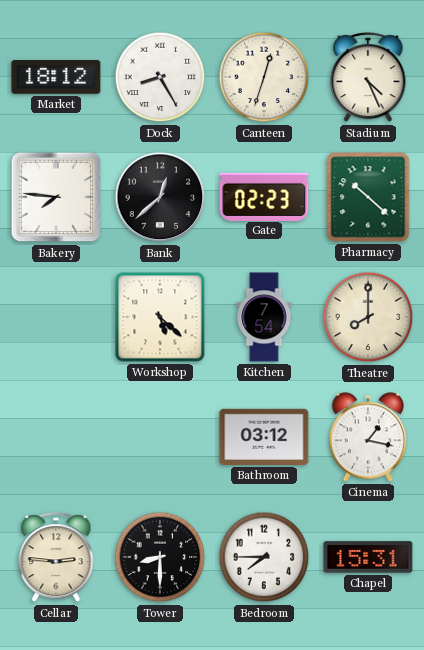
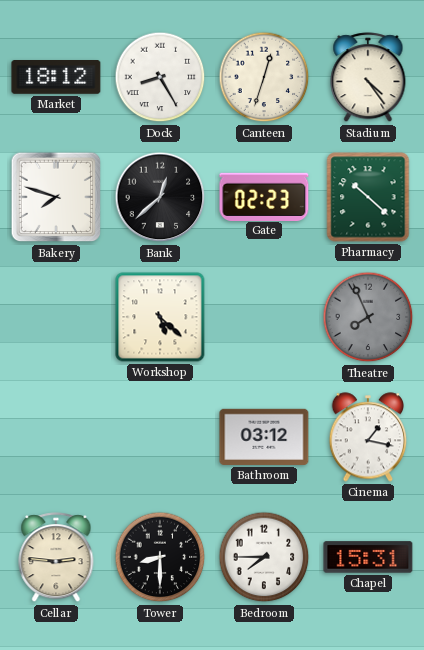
Stadium: 4:26 -> 4:24
Bakery: 7:46 -> 7:48
Kitchen: 7:54 -> none
Theatre: 8:00 -> 7:56
Theatre dial: cream -> grey
